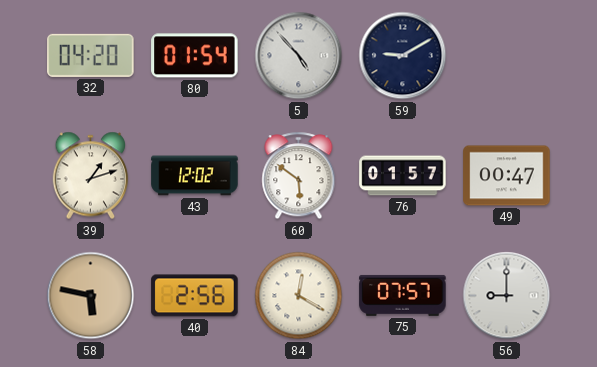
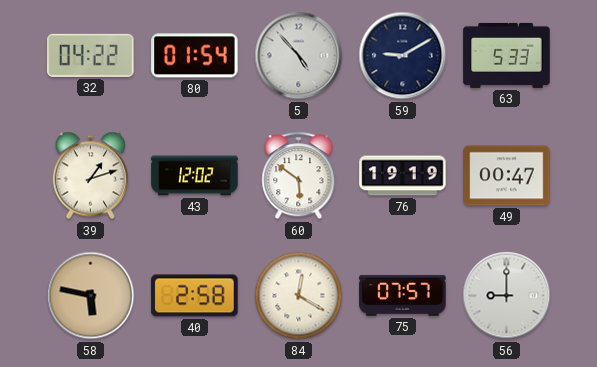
32: 04:20 -> 04:22
63: none -> 5:33
76: 01:57 -> 19:19
40: 2:56 -> 2:58
